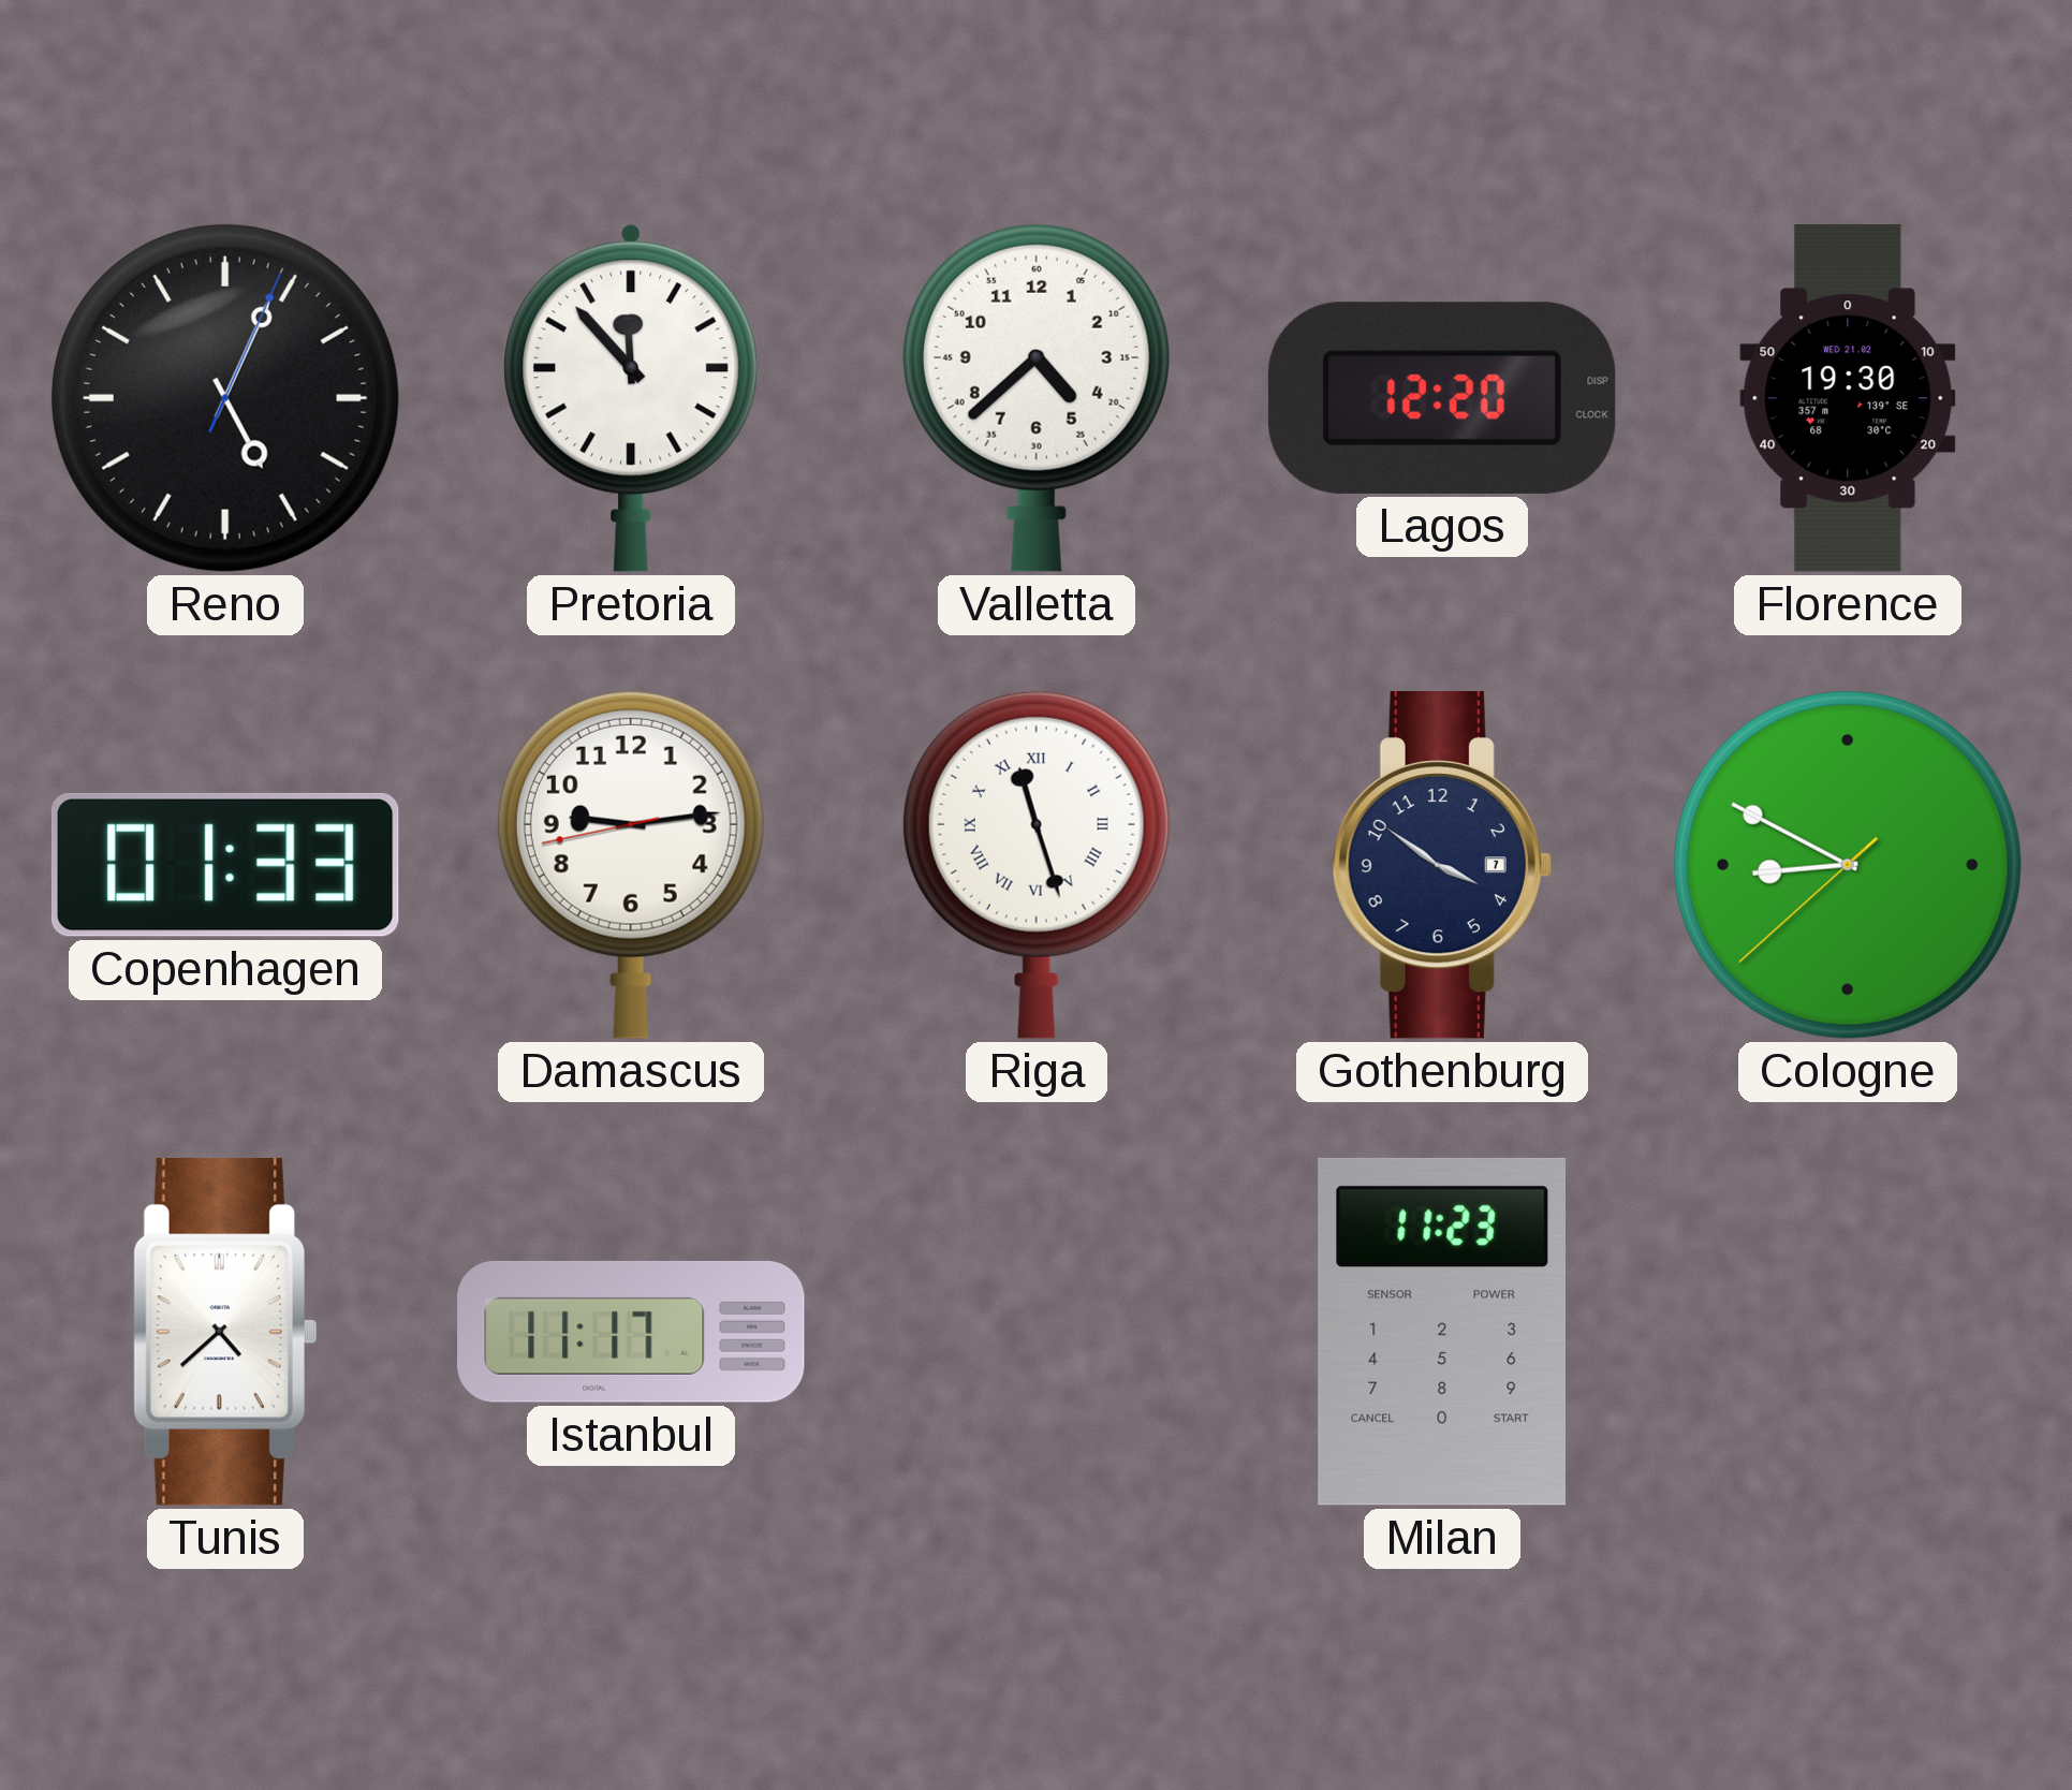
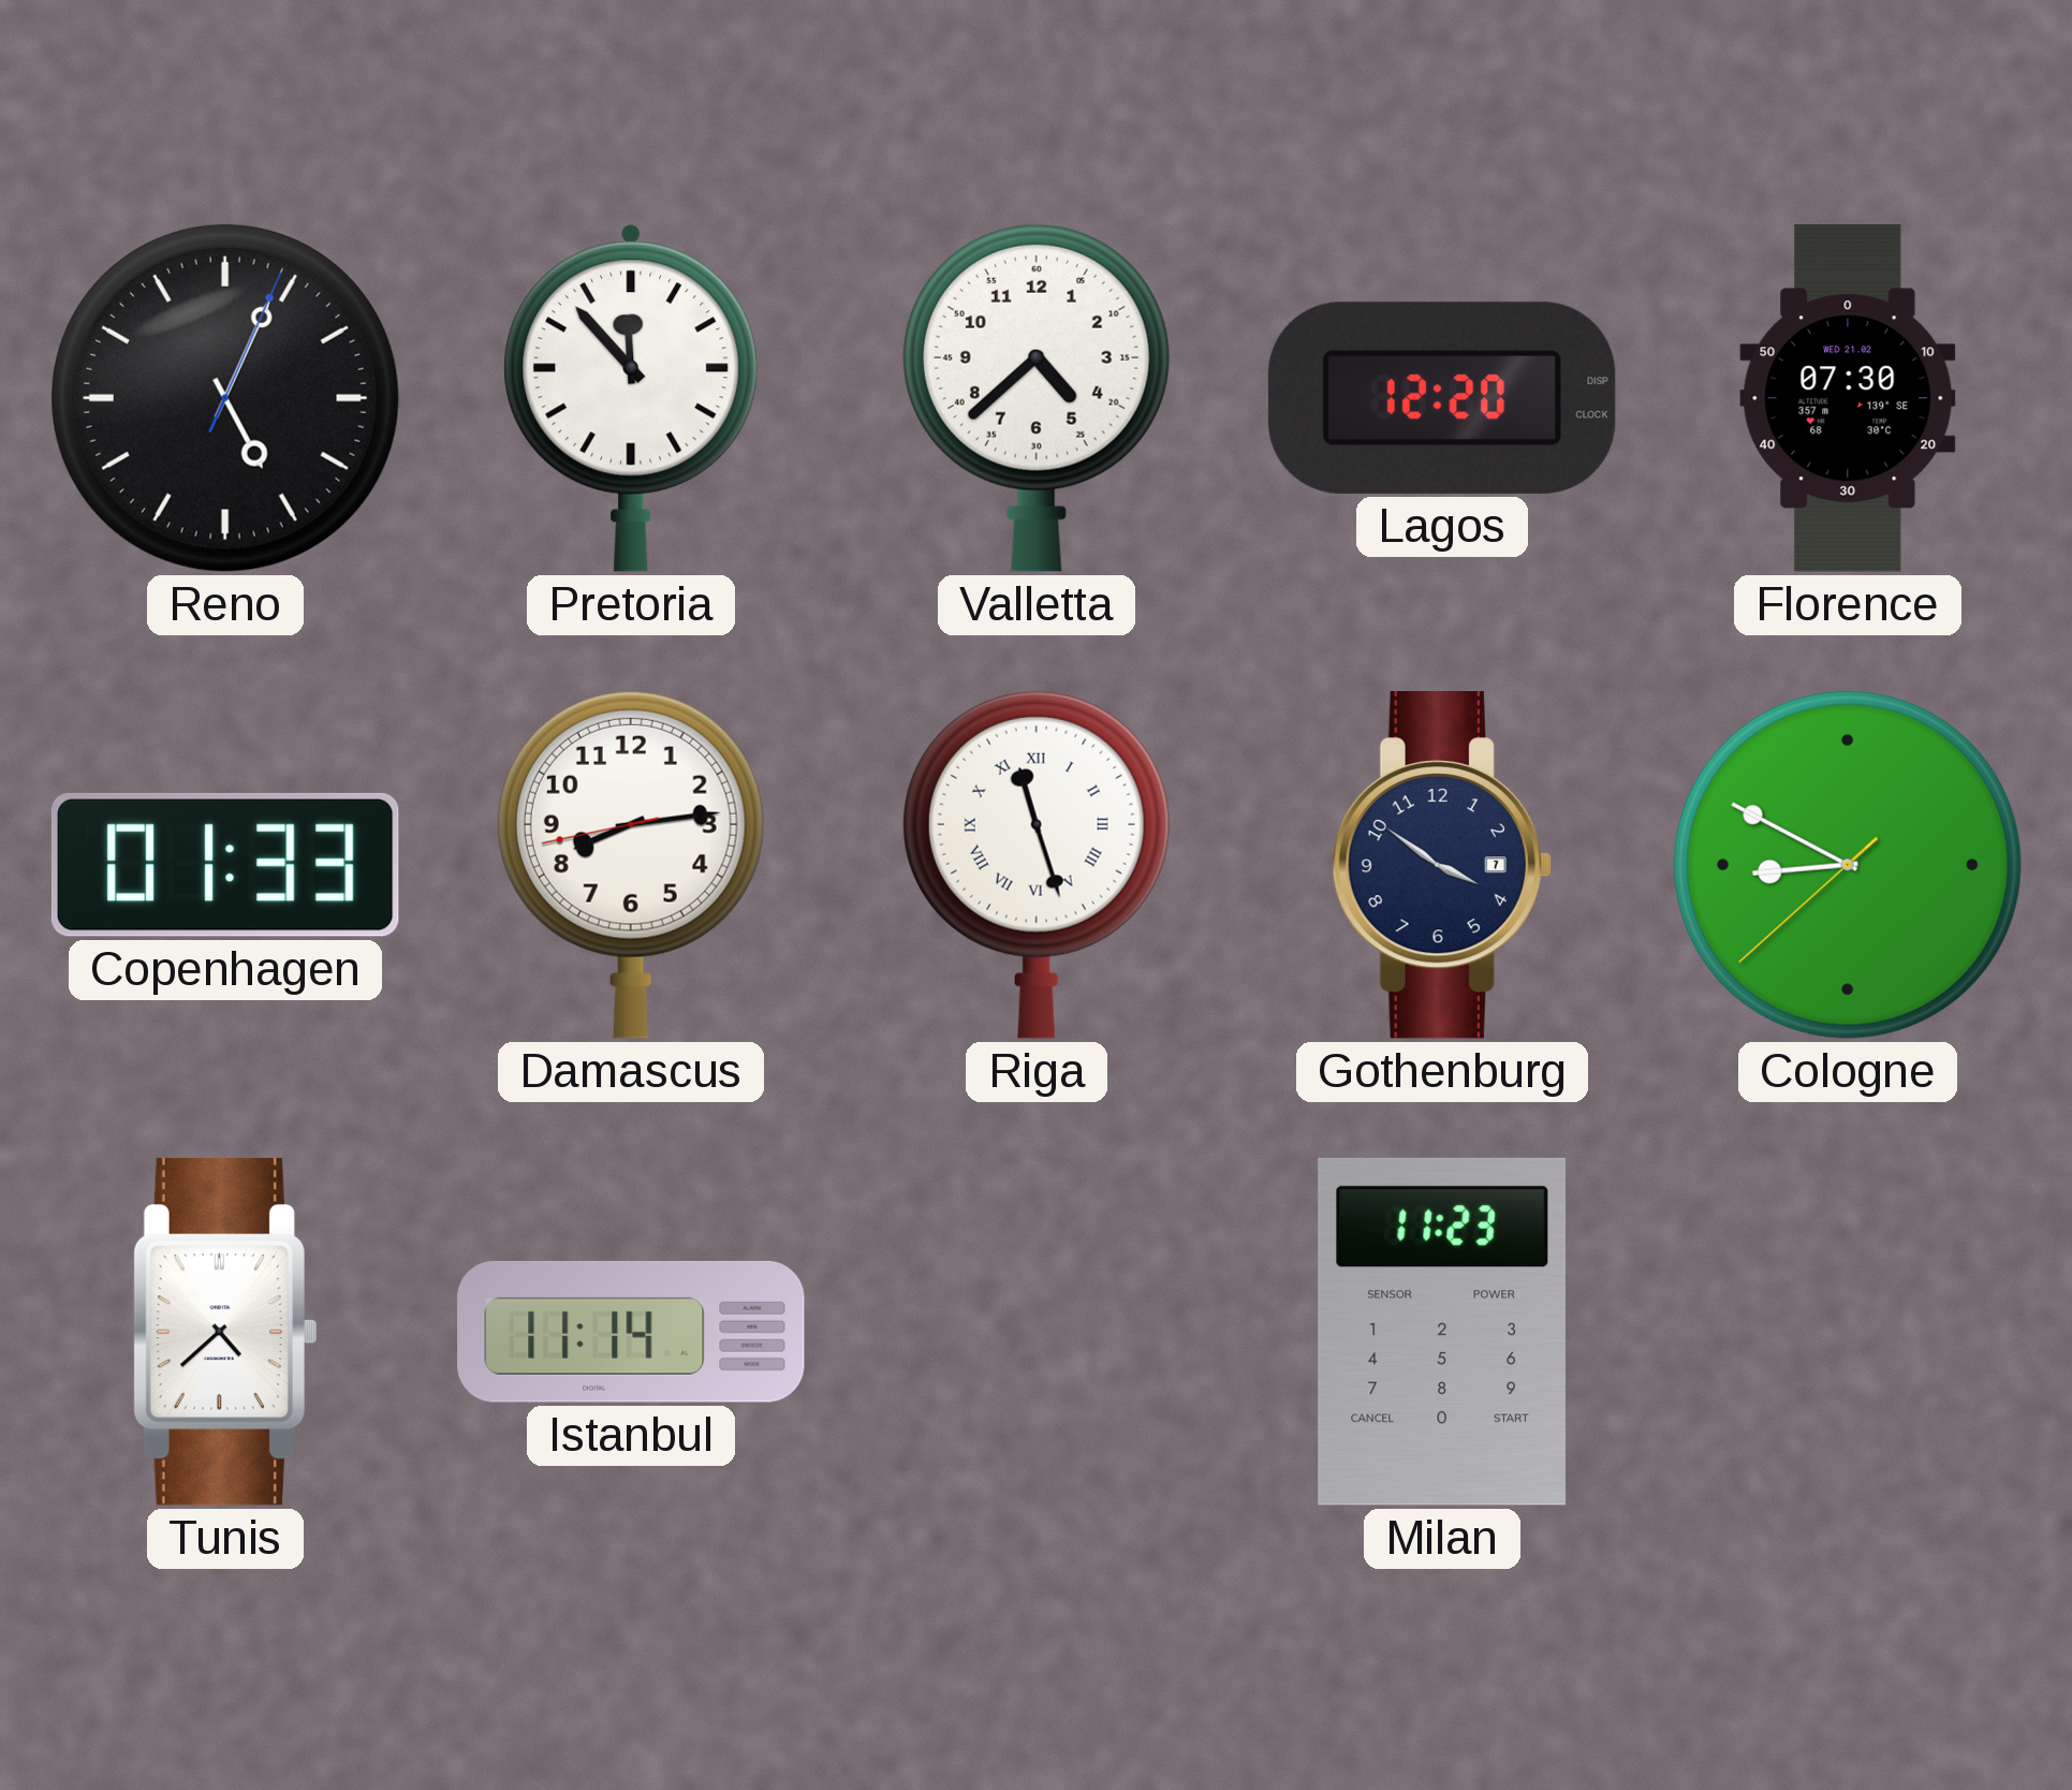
Florence: 19:30 -> 07:30
Damascus: 9:13 -> 8:13
Istanbul: 11:17 -> 11:14
